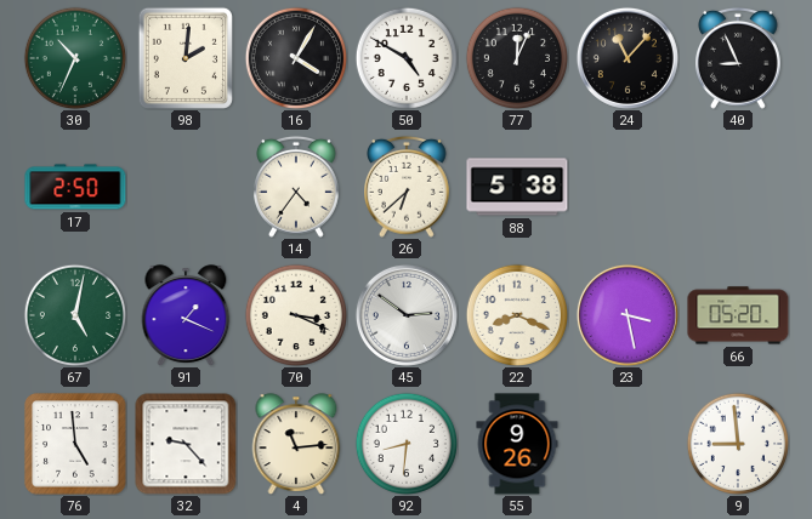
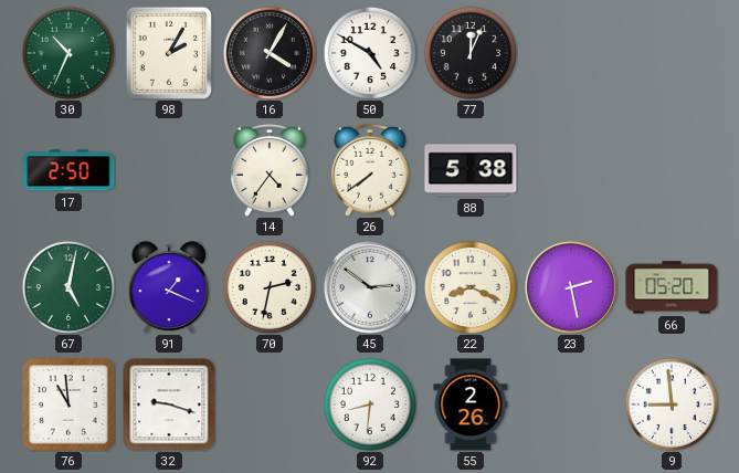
98: 2:01 -> 2:05
24: 11:07 -> none
40: 8:56 -> none
26: 6:38 -> 7:39
70: 3:19 -> 2:32
23: 3:28 -> 2:28
76: 4:59 -> 10:59
32: 9:23 -> 9:18
4: 11:14 -> none
55: 9:26 -> 2:26
